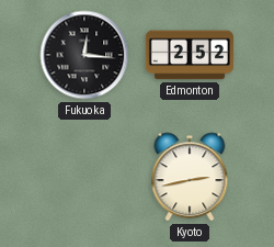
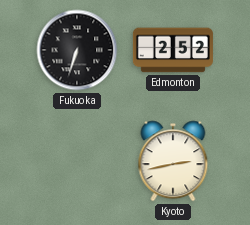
Fukuoka: 12:16 -> 6:33
